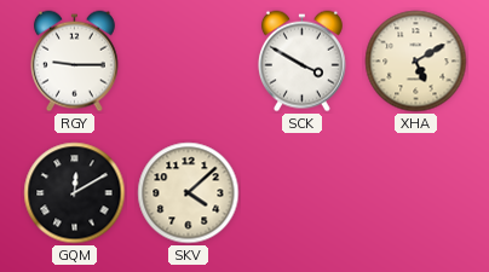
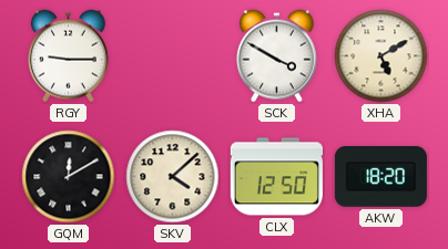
CLX: none -> 12:50
AKW: none -> 18:20
